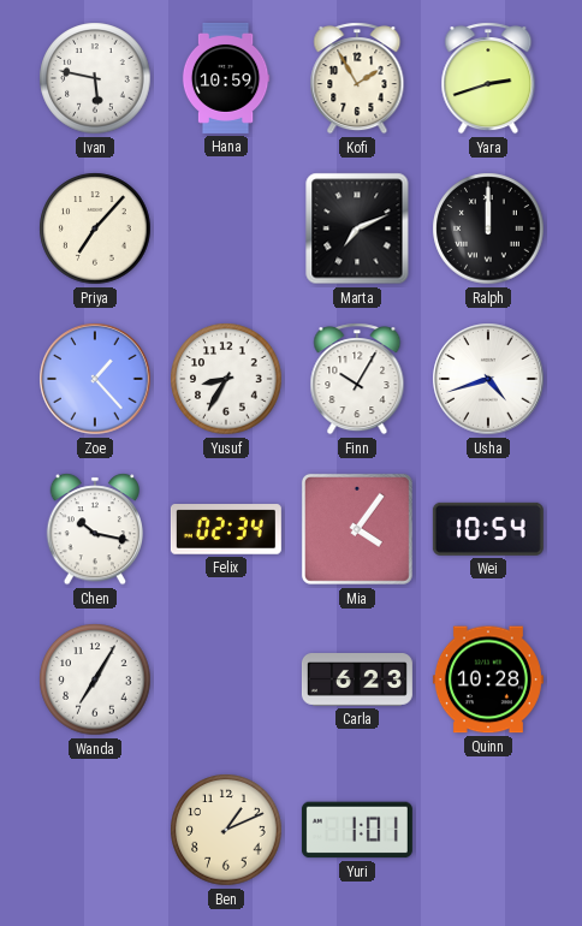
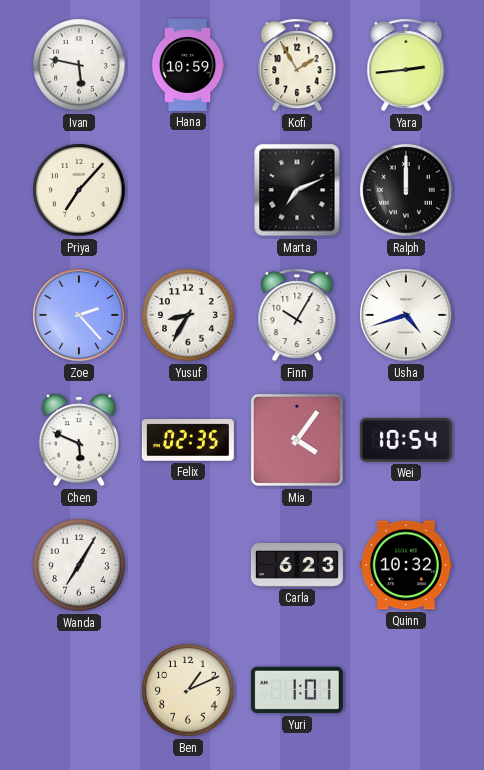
Yara: 2:42 -> 2:44
Zoe: 1:23 -> 2:23
Chen: 10:17 -> 5:49
Felix: 02:34 -> 02:35
Quinn: 10:28 -> 10:32
